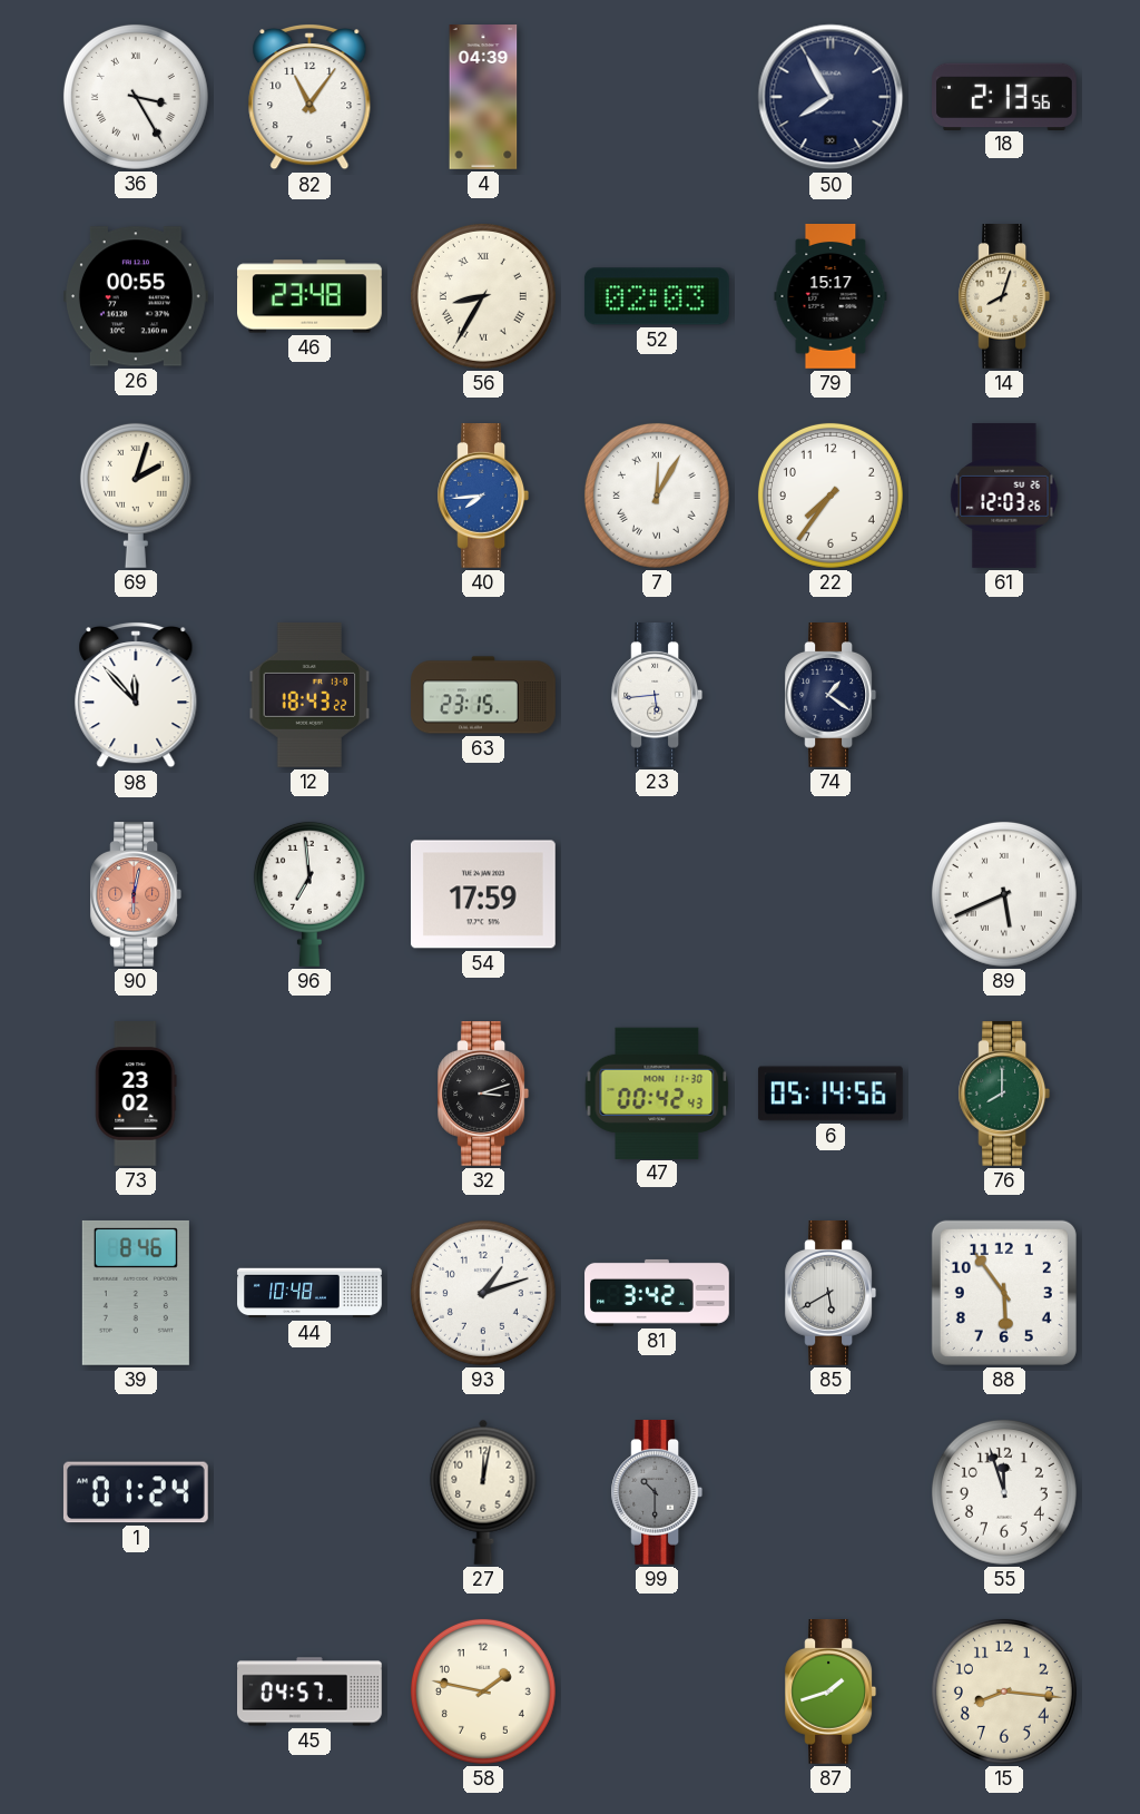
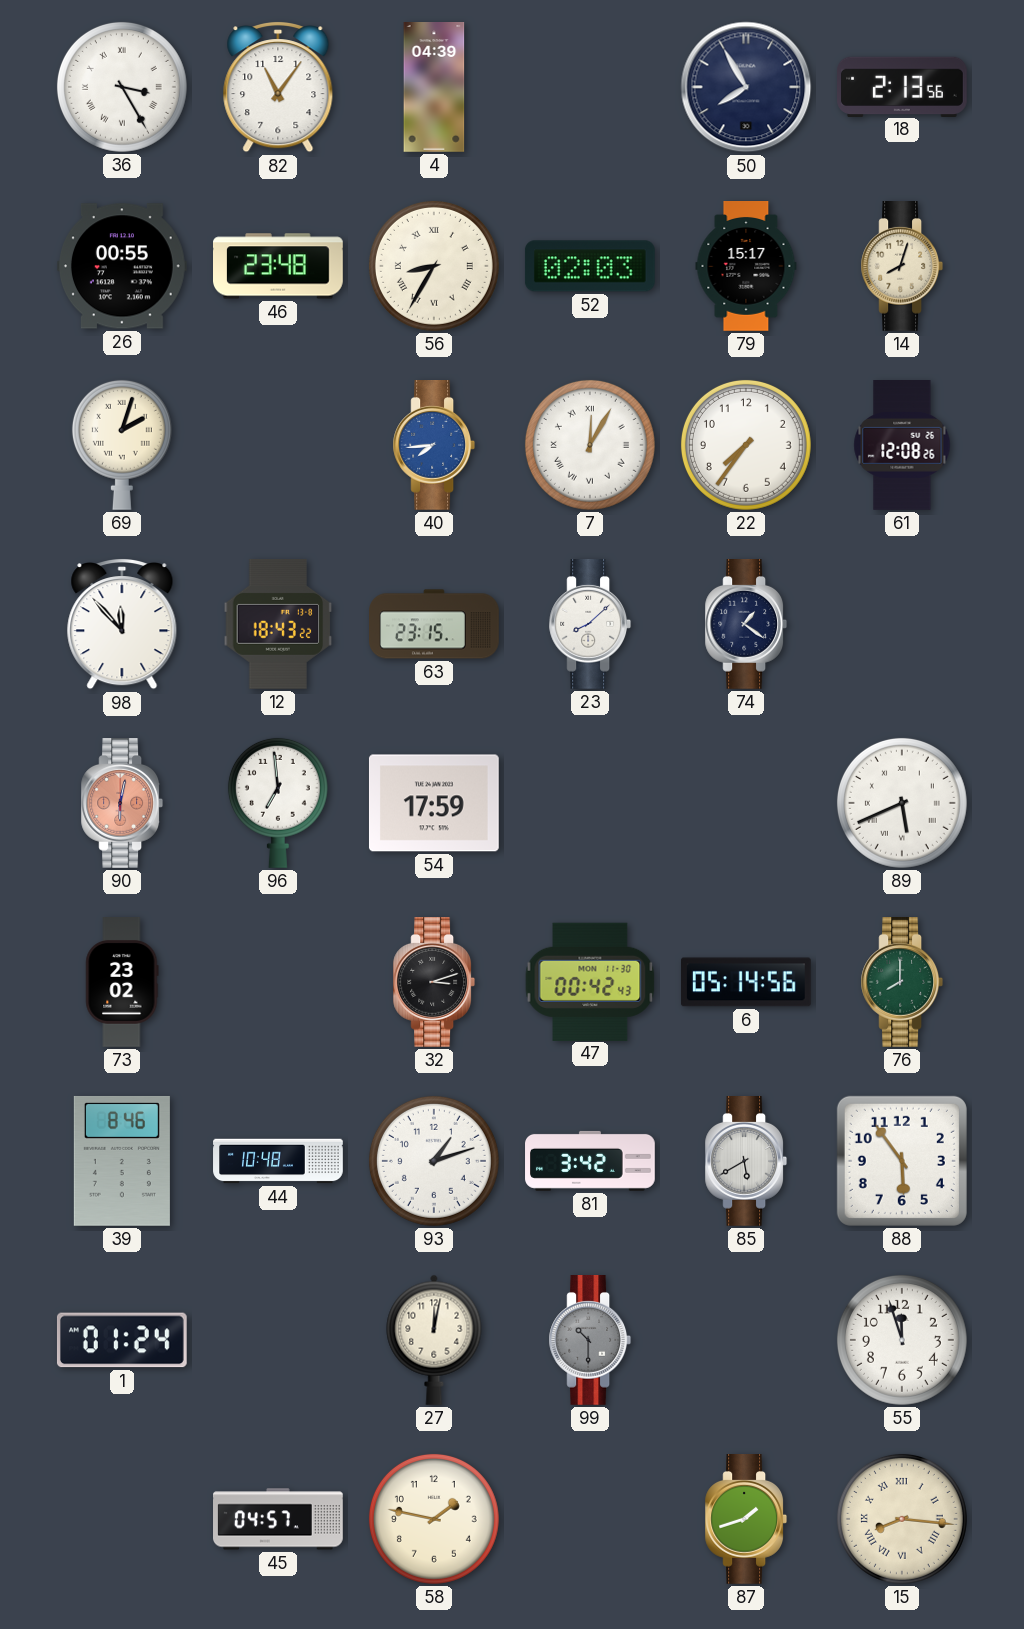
61: 12:03 -> 12:08
23: 5:44 -> 8:08
15 numerals: Arabic -> Roman
